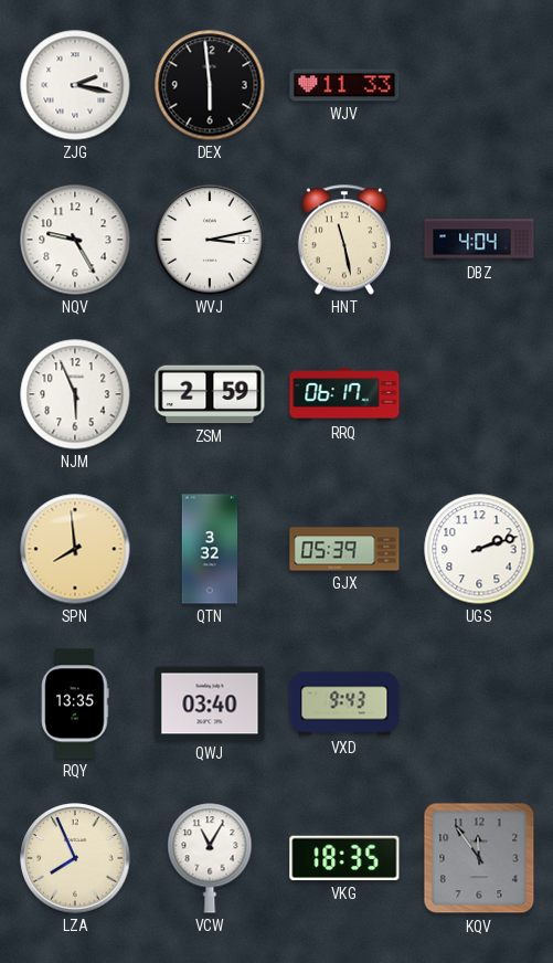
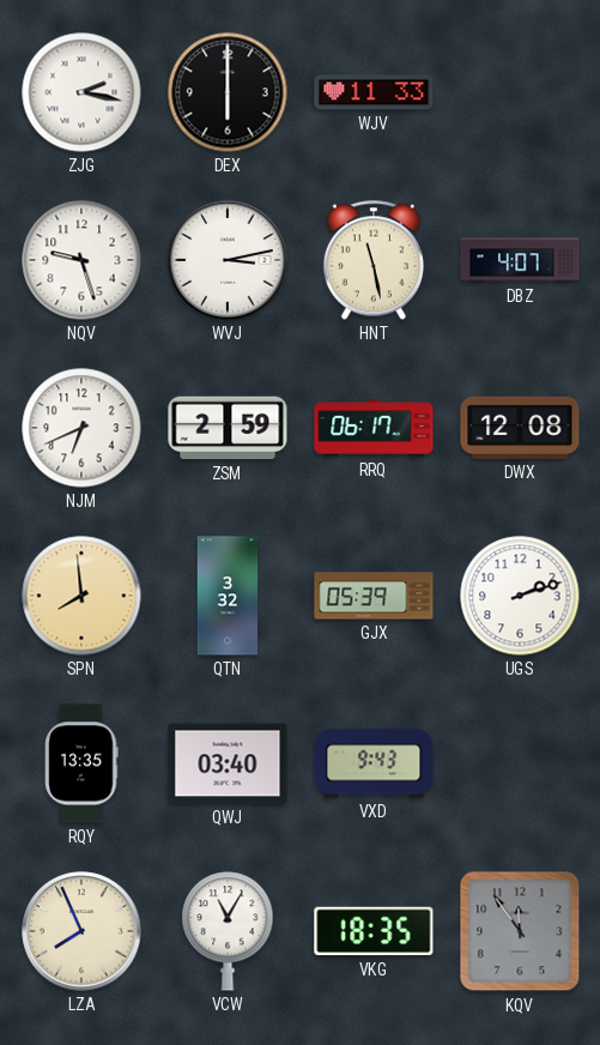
DEX: 5:59 -> 6:00
NQV: 9:25 -> 9:27
DBZ: 4:04 -> 4:07
NJM: 5:56 -> 6:41
DWX: none -> 12:08
